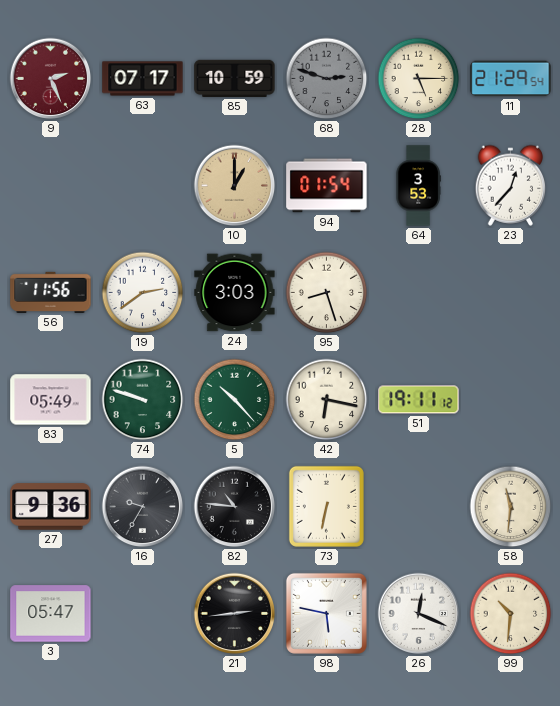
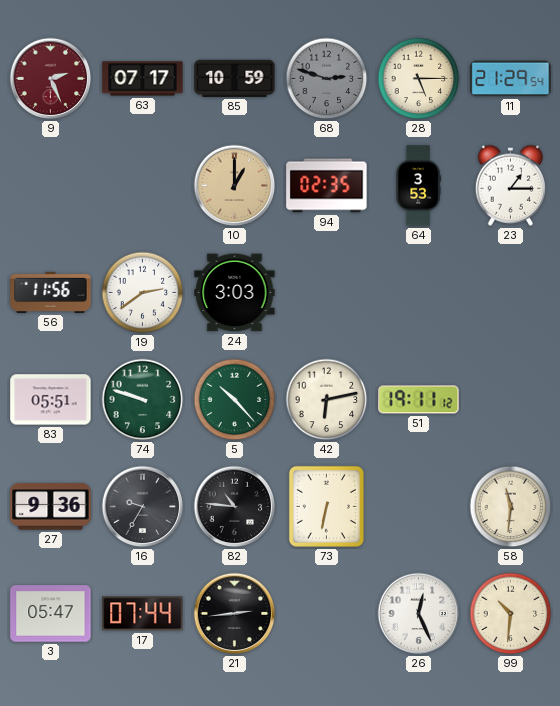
94: 01:54 -> 02:35
23: 12:37 -> 1:15
95: 8:27 -> none
83: 05:49 -> 05:51
42: 6:17 -> 6:13
17: none -> 07:44
98: 5:47 -> none
26: 12:19 -> 12:26
